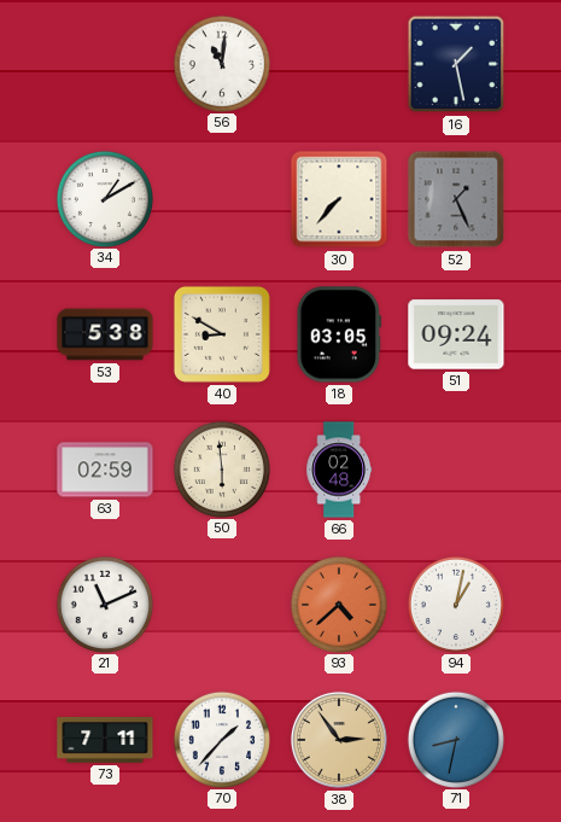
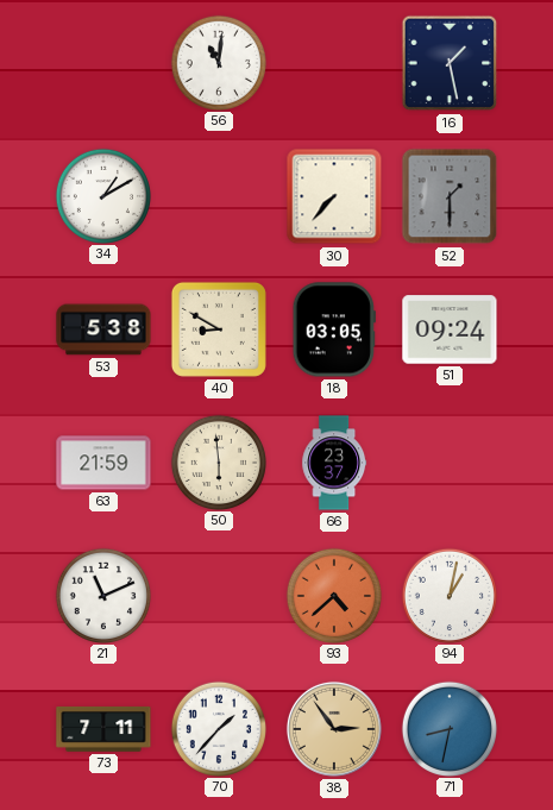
52: 1:26 -> 1:30
63: 02:59 -> 21:59
66: 02:48 -> 23:37
